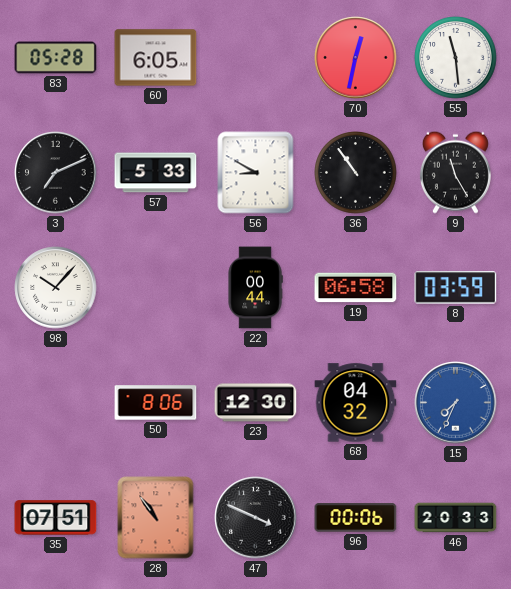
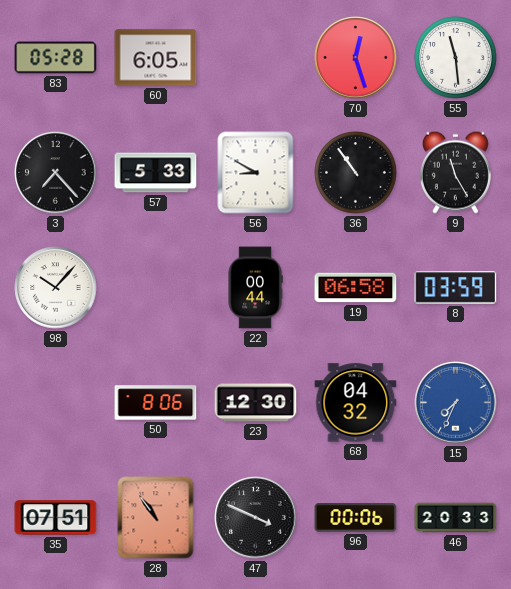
70: 12:32 -> 12:27
3: 7:11 -> 7:23
